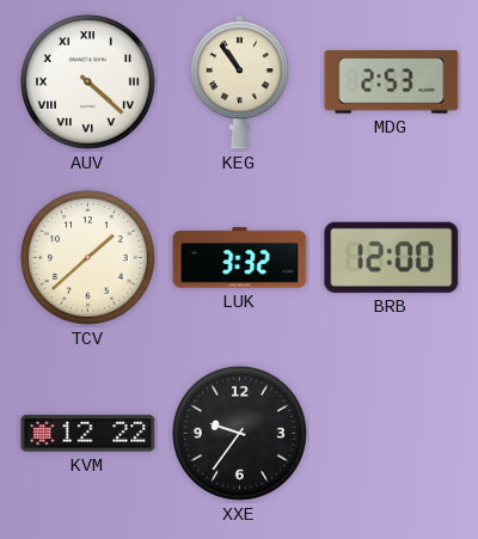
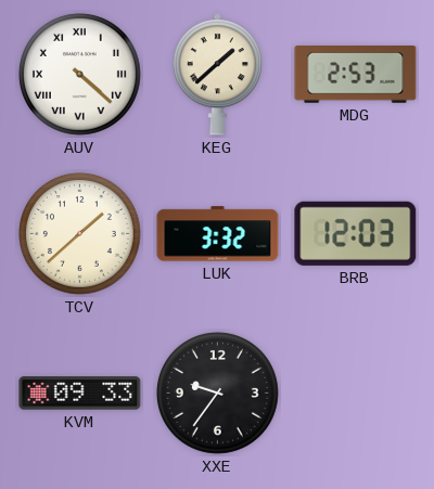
KEG: 10:54 -> 1:38
BRB: 12:00 -> 12:03
KVM: 12:22 -> 09:33
